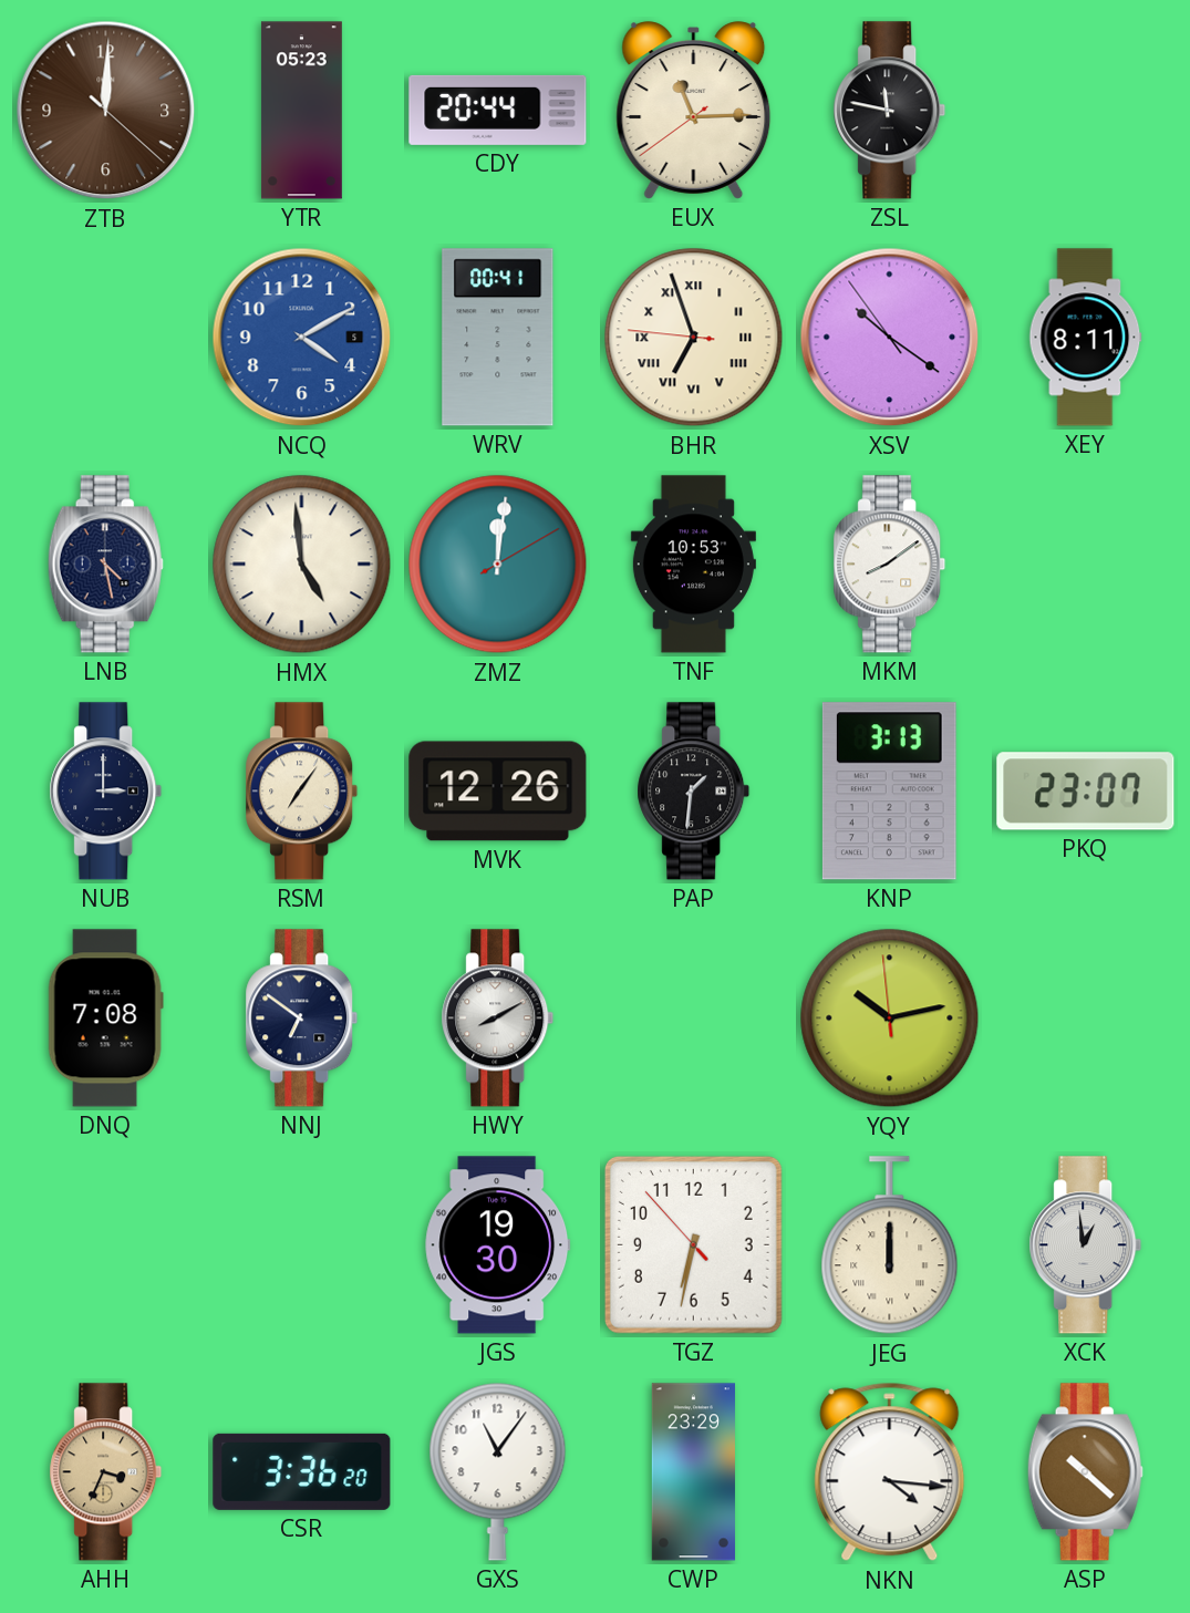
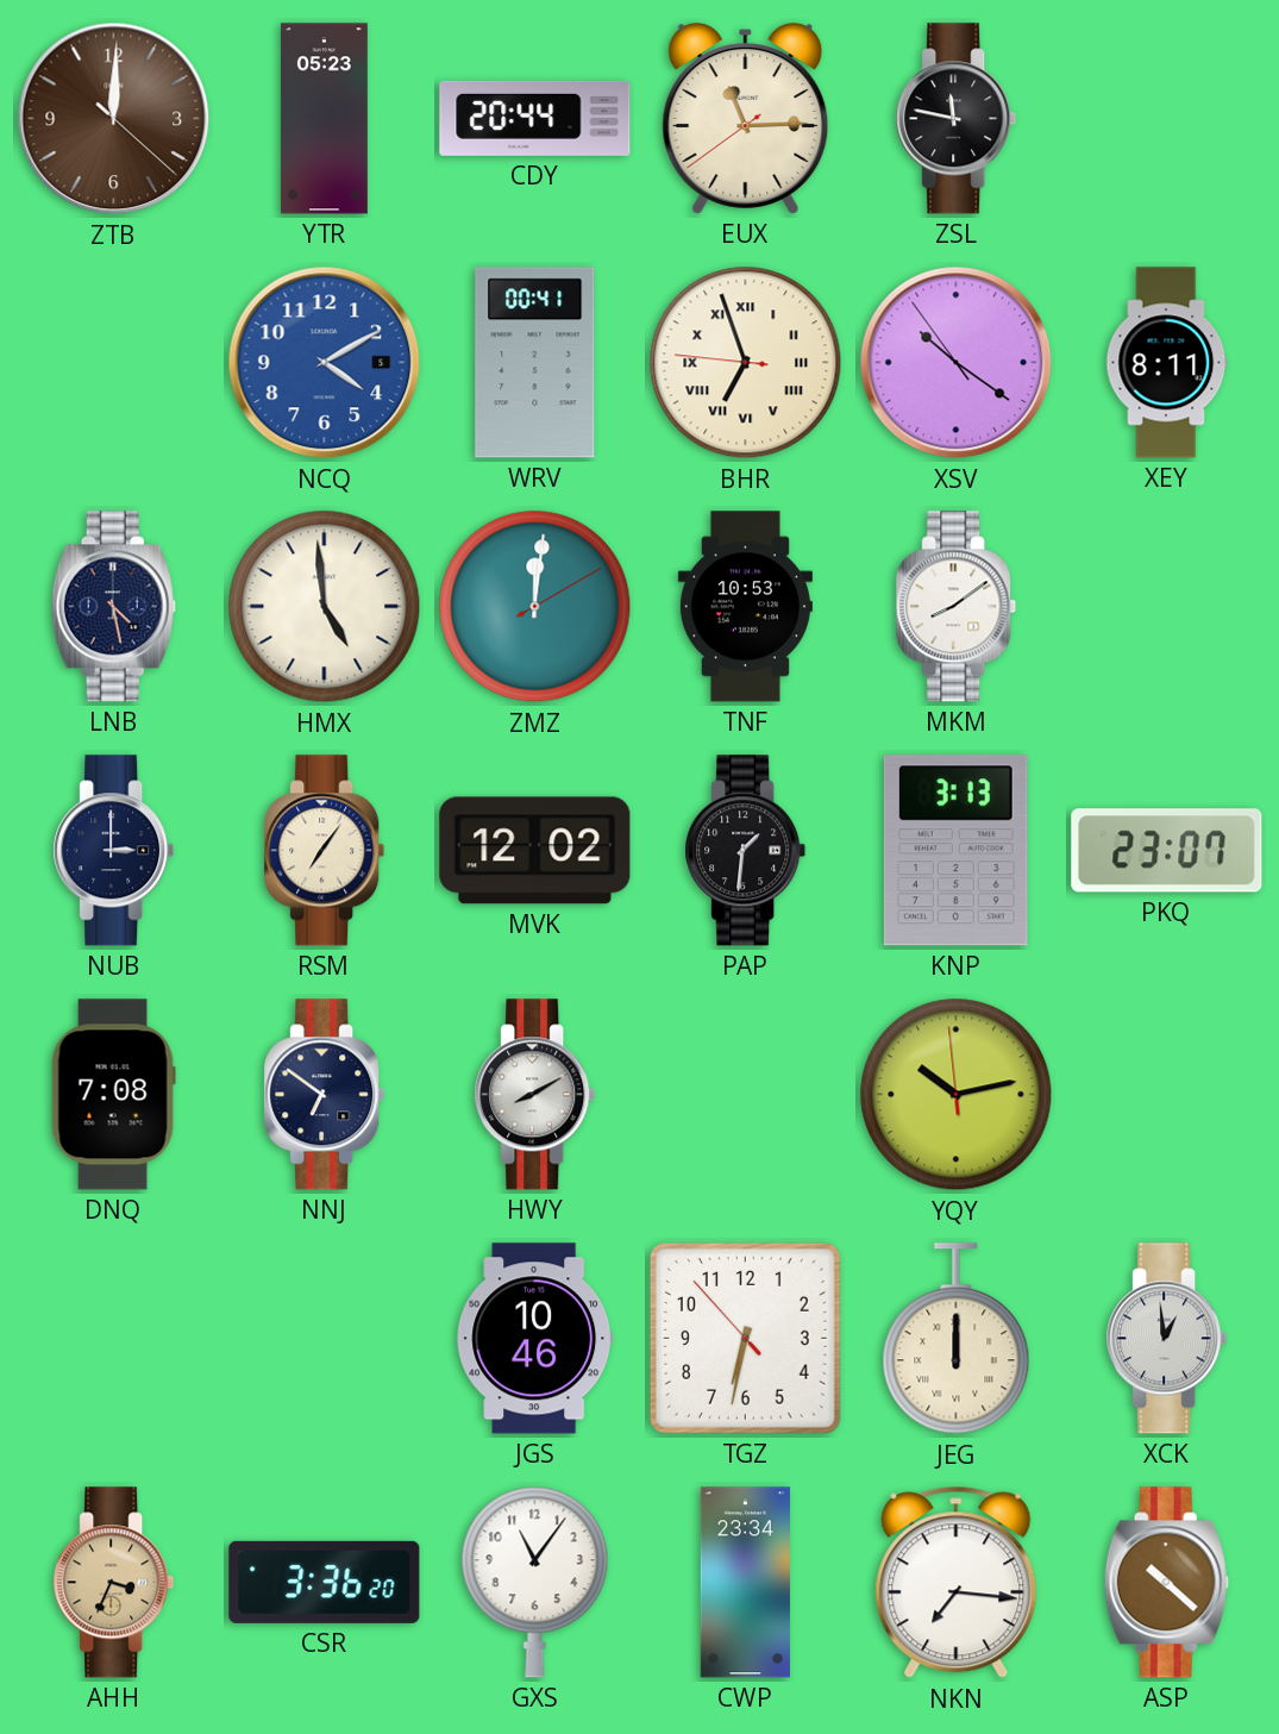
MVK: 12:26 -> 12:02
JGS: 19:30 -> 10:46
CWP: 23:29 -> 23:34
NKN: 4:16 -> 7:16
